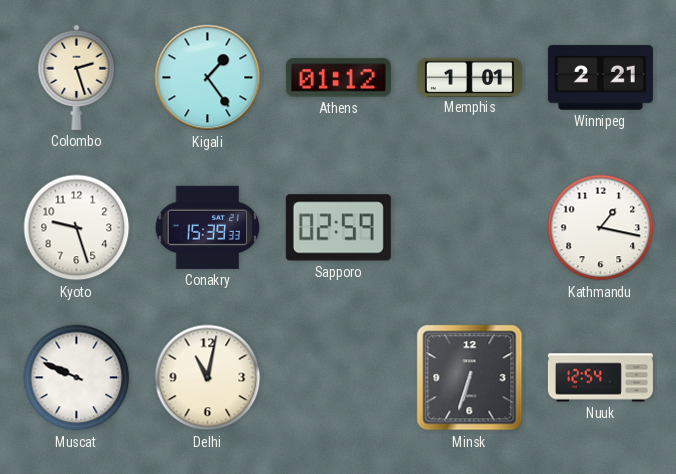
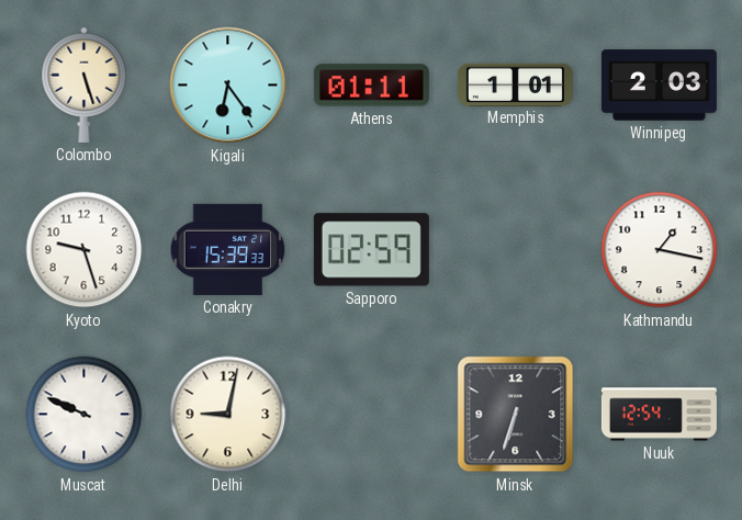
Colombo: 2:27 -> 5:27
Kigali: 1:24 -> 6:24
Athens: 01:12 -> 01:11
Winnipeg: 2:21 -> 2:03
Delhi: 11:02 -> 9:02
